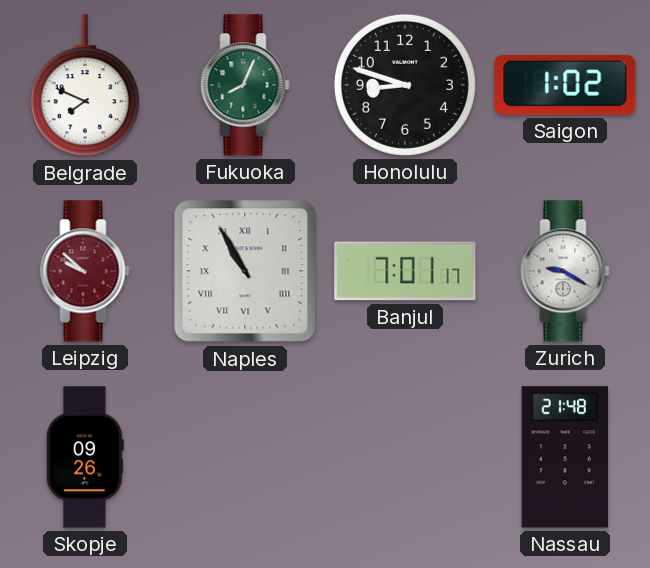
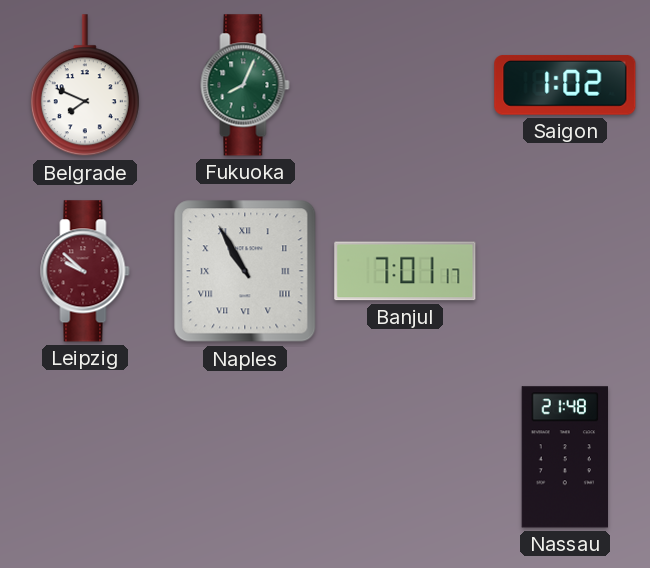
Honolulu: 8:48 -> none
Zurich: 9:20 -> none
Skopje: 09:26 -> none
